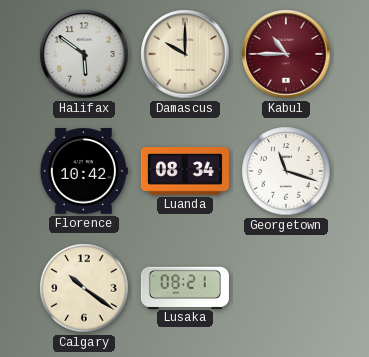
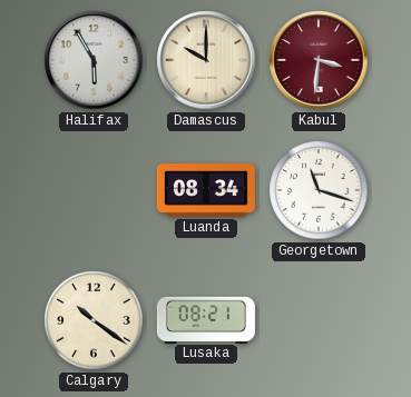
Halifax: 5:51 -> 5:55
Kabul: 10:45 -> 3:31
Florence: 10:42 -> none
